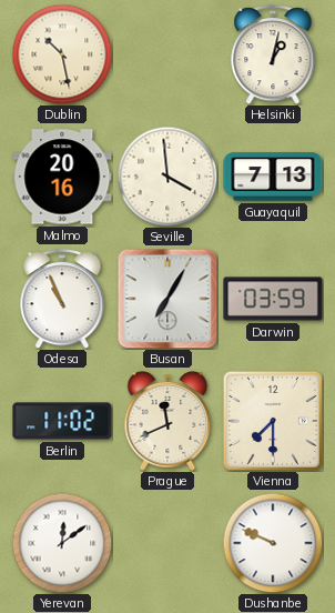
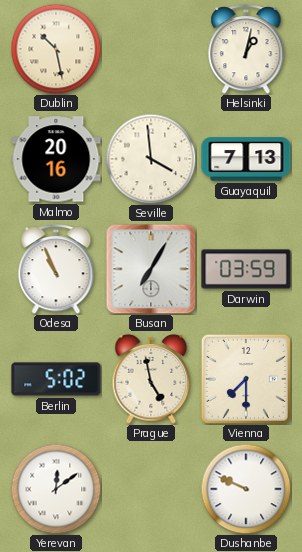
Berlin: 11:02 -> 5:02
Prague: 11:41 -> 4:58
